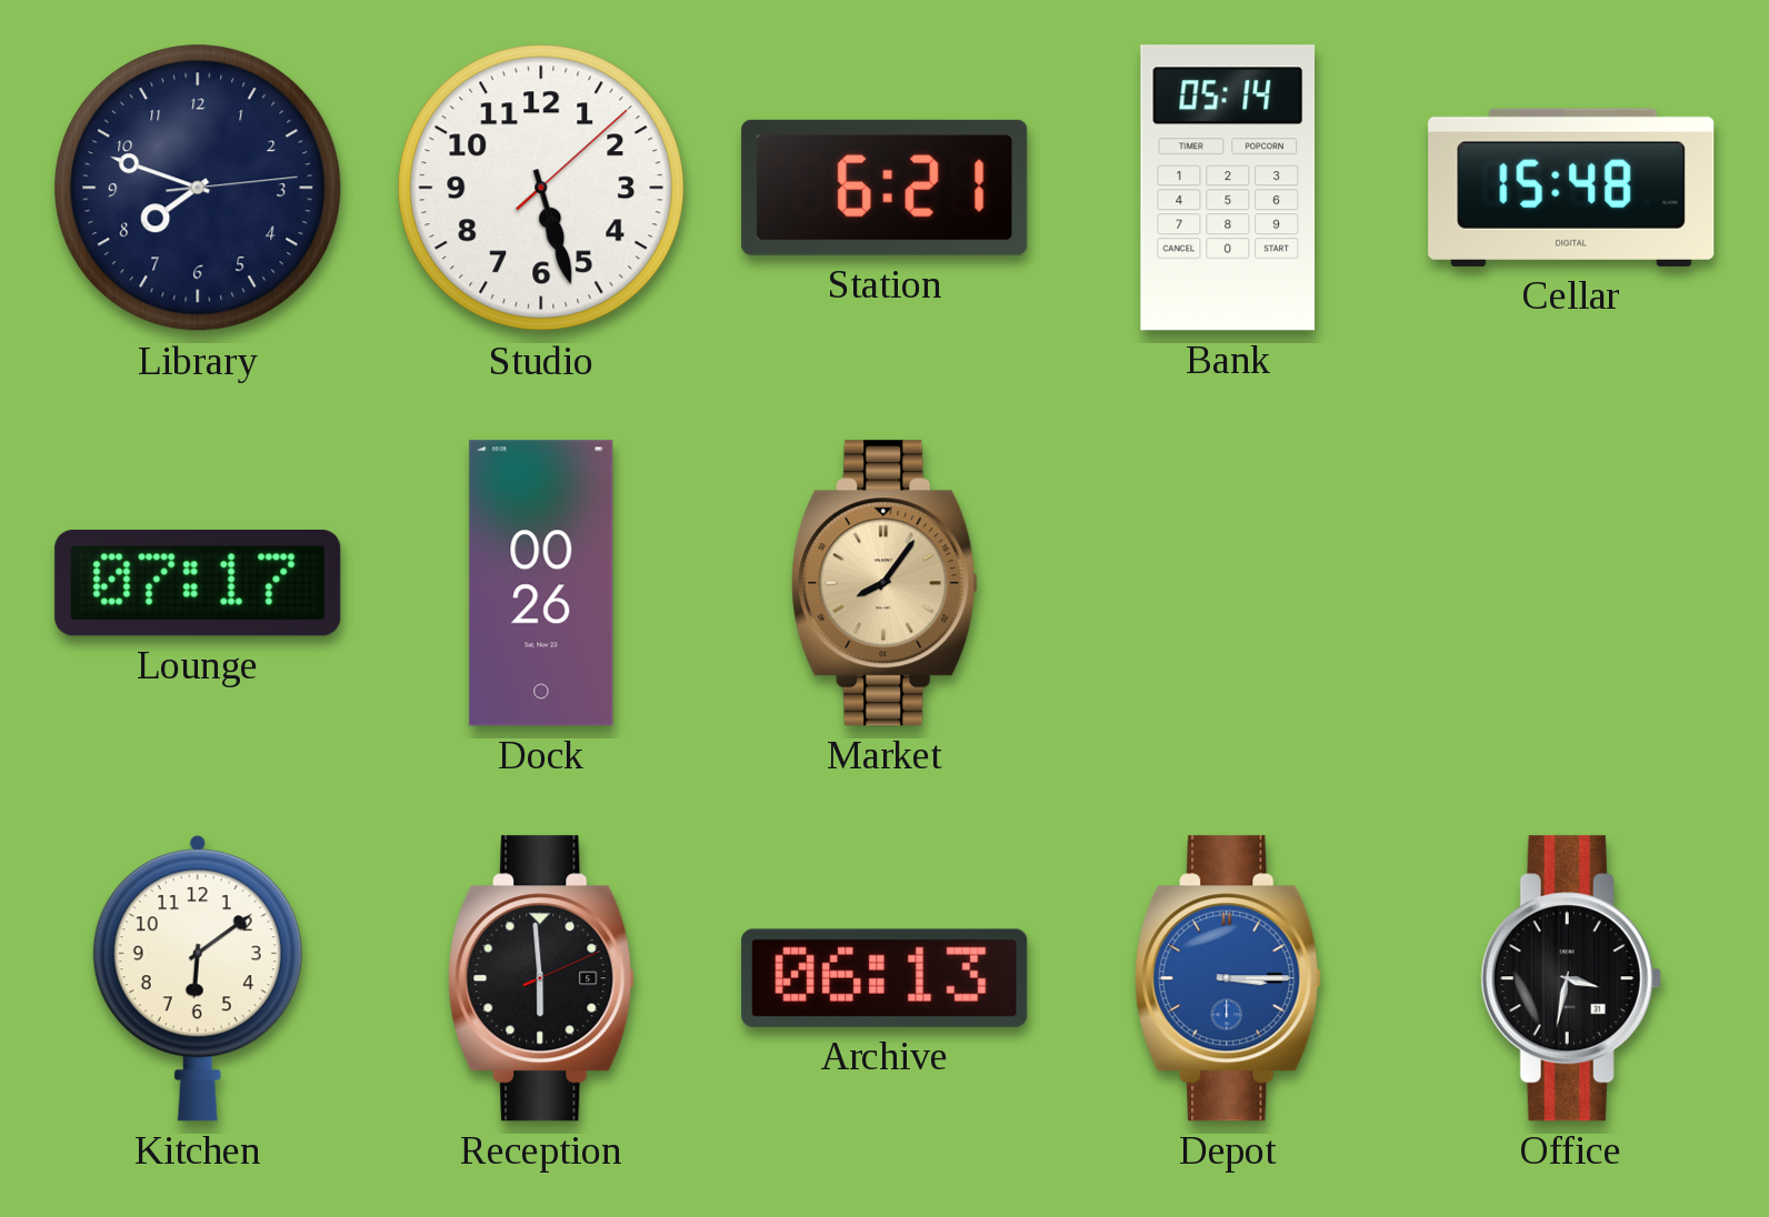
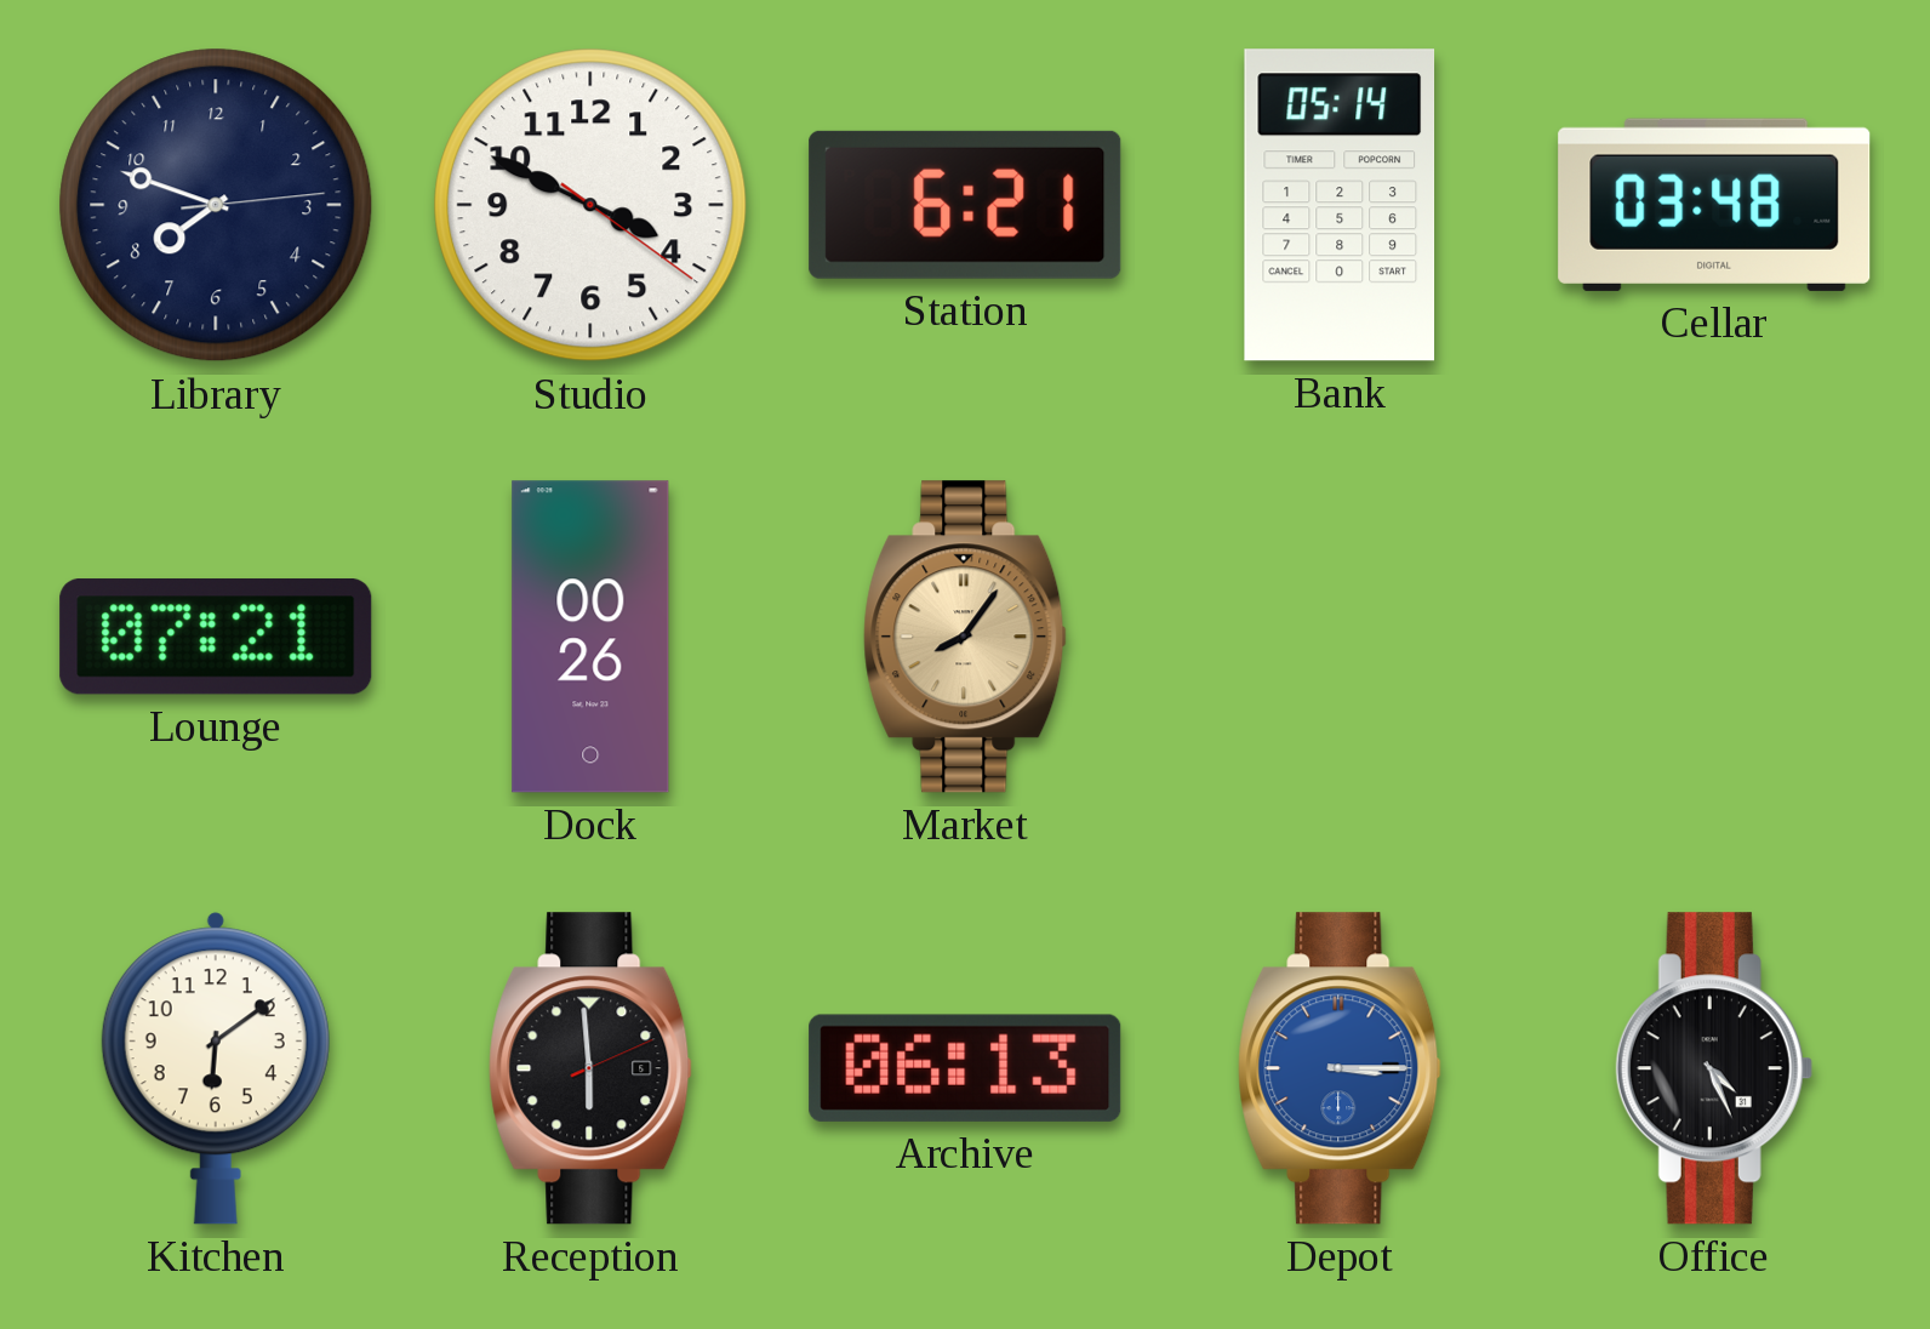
Studio: 5:27 -> 3:49
Cellar: 15:48 -> 03:48
Lounge: 07:17 -> 07:21
Office: 3:32 -> 4:26
